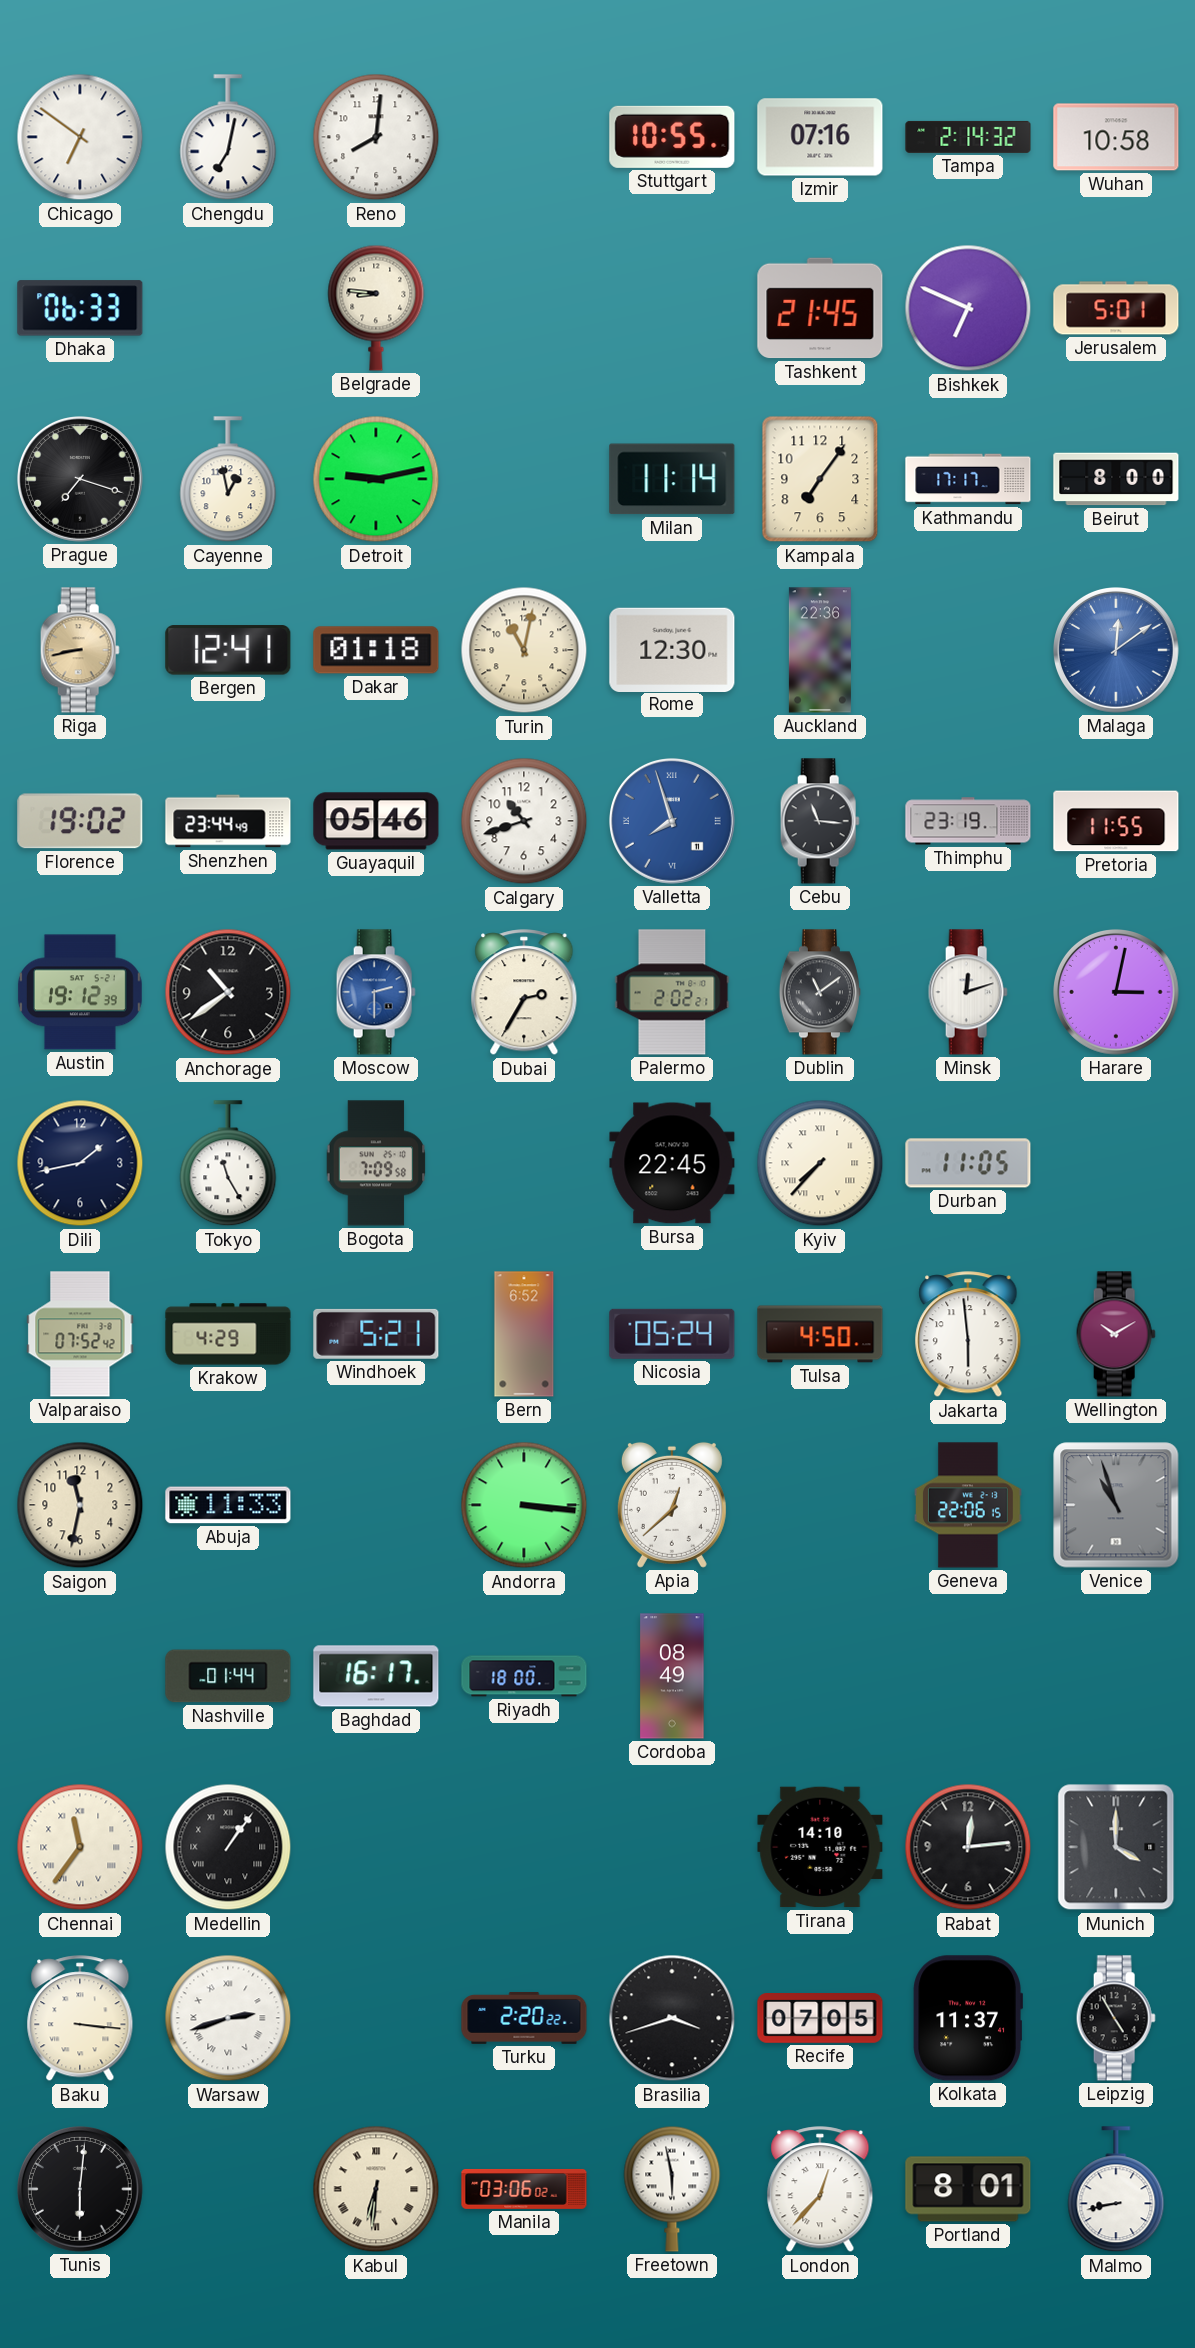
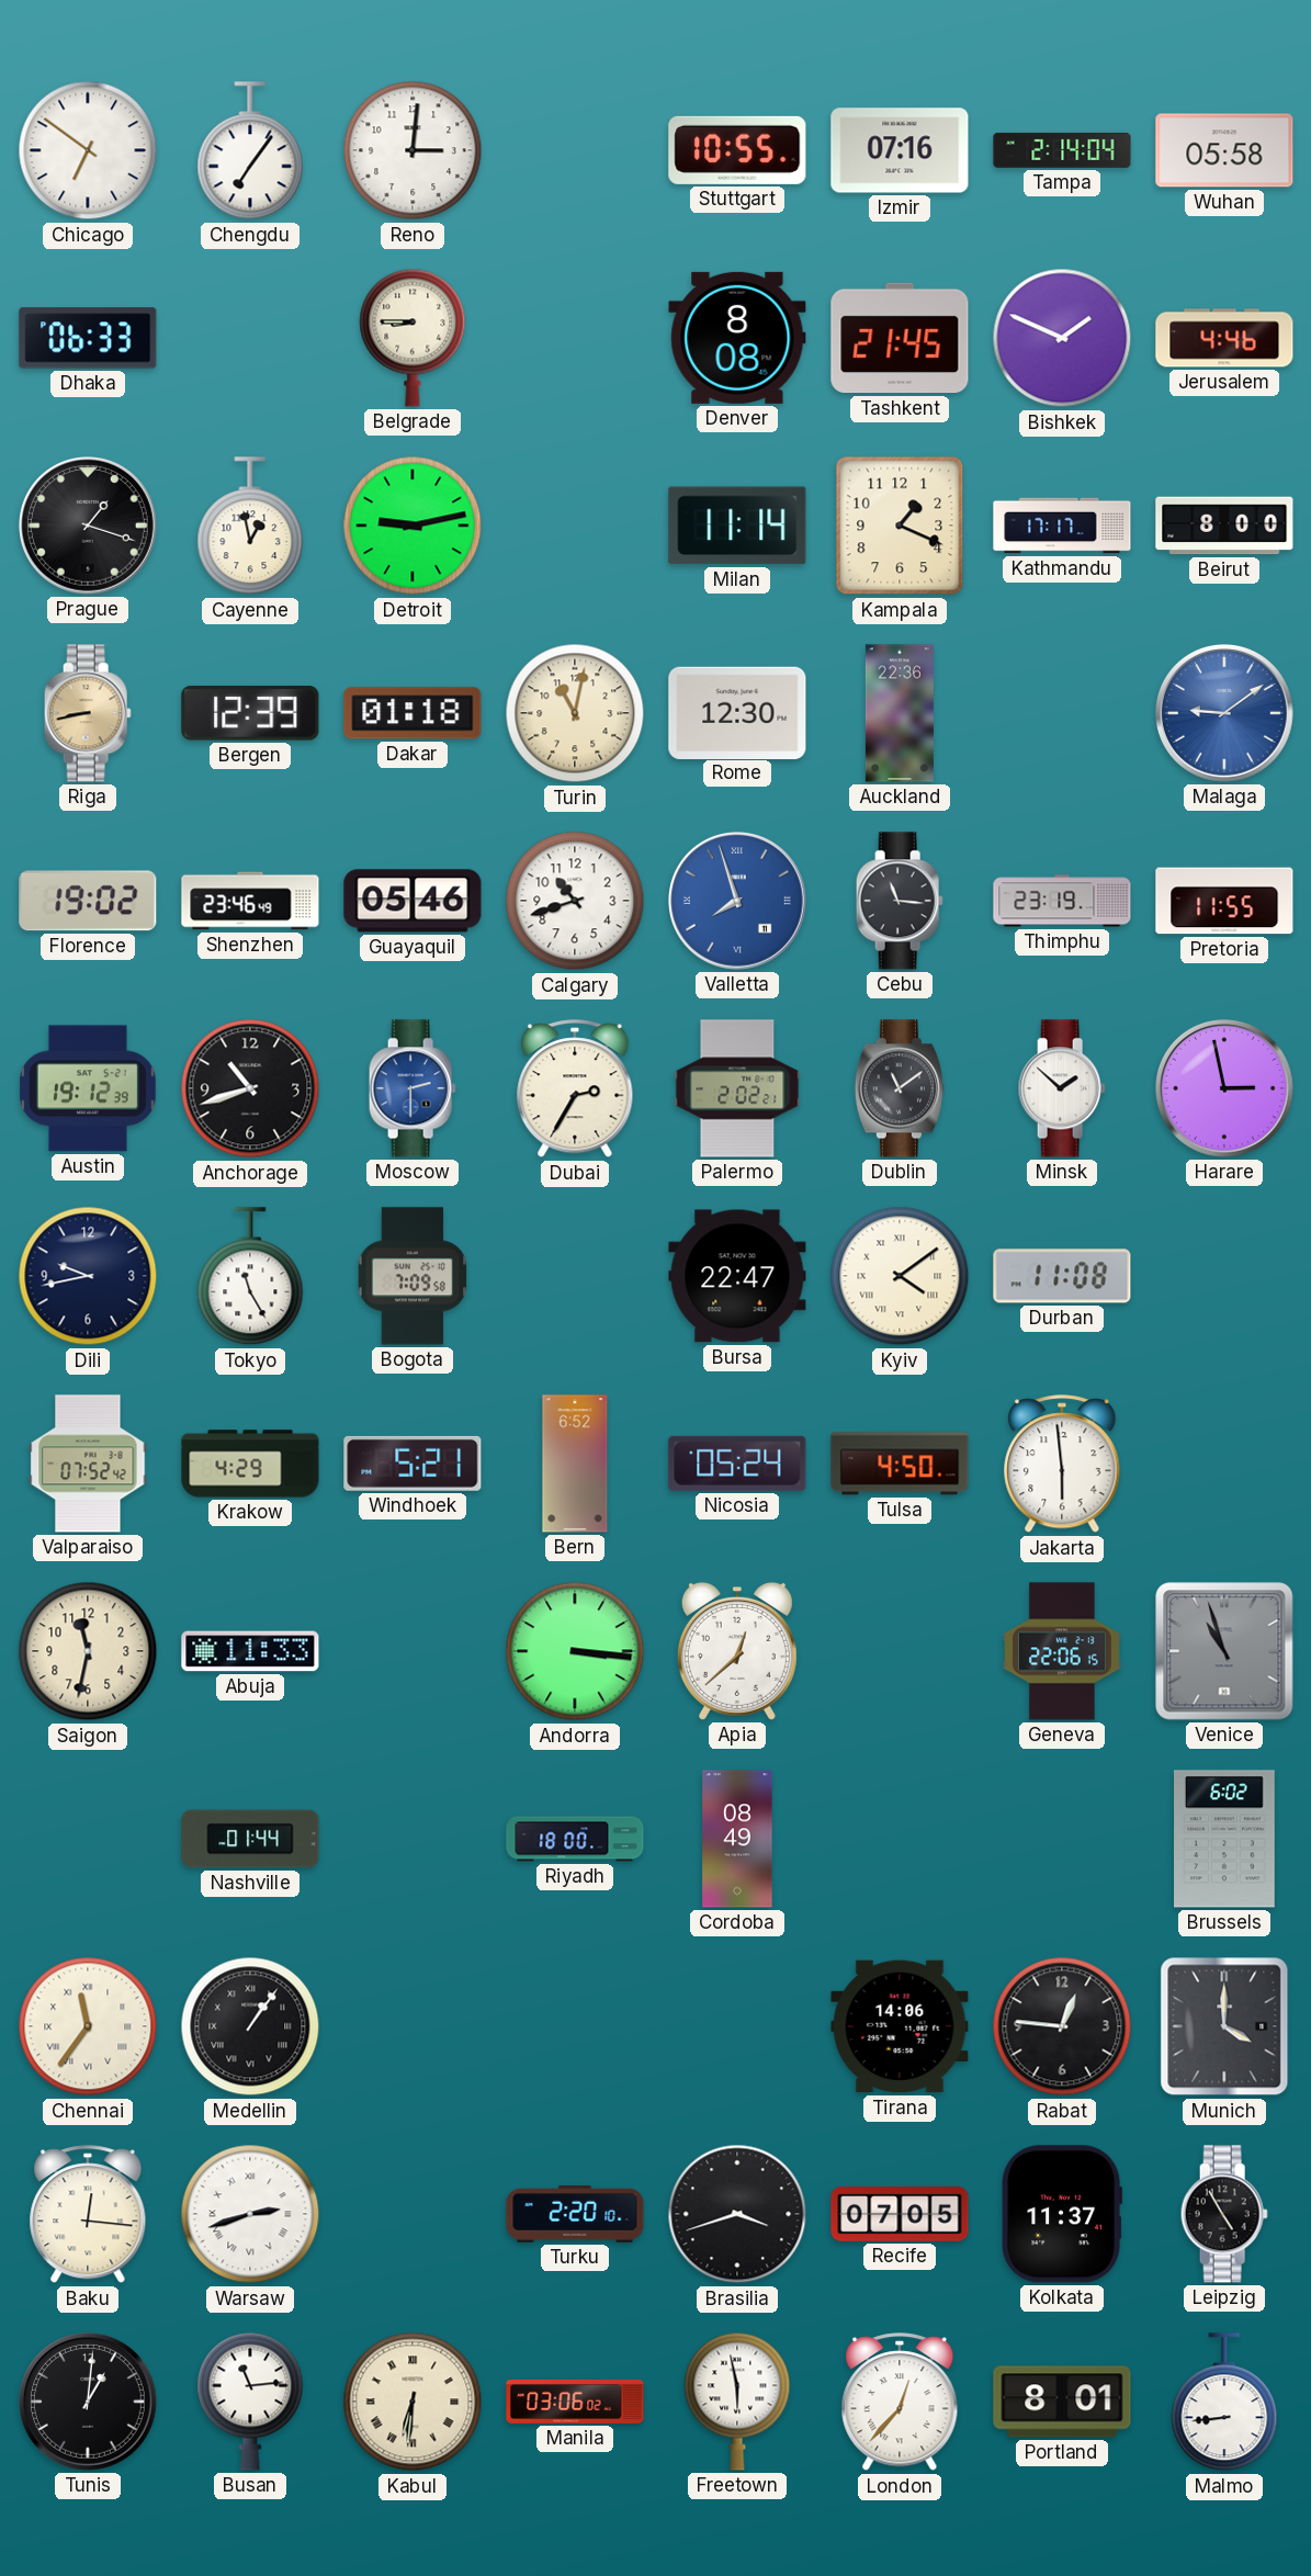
Chengdu: 7:02 -> 7:06
Reno: 8:01 -> 3:01
Tampa: 2:14:32 -> 2:14:04
Wuhan: 10:58 -> 05:58
Belgrade: 8:46 -> 8:45
Denver: none -> 8:08
Bishkek: 6:49 -> 1:49
Jerusalem: 5:01 -> 4:46
Prague: 7:18 -> 1:18
Kampala: 7:06 -> 1:19
Bergen: 12:41 -> 12:39
Malaga: 12:09 -> 9:09
Shenzhen: 23:44 -> 23:46
Anchorage: 10:39 -> 10:42
Minsk: 12:12 -> 1:52
Harare: 3:02 -> 2:58
Dili: 1:43 -> 9:43
Bursa: 22:45 -> 22:47
Kyiv: 7:37 -> 4:09
Durban: 11:05 -> 11:08
Wellington: 10:10 -> none
Baghdad: 16:17 -> none
Brussels: none -> 6:02
Tirana: 14:10 -> 14:06
Rabat: 12:14 -> 12:46
Baku: 3:16 -> 12:16
Turku: 2:20:22 -> 2:20:10
Tunis: 6:01 -> 1:01
Busan: none -> 11:14
Malmo: 8:43 -> 8:44
